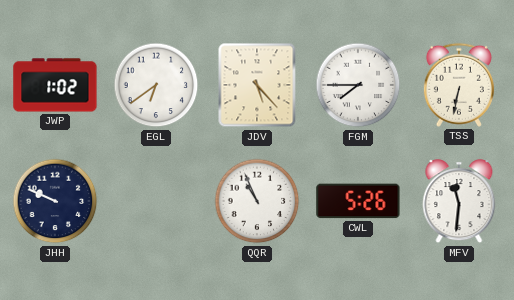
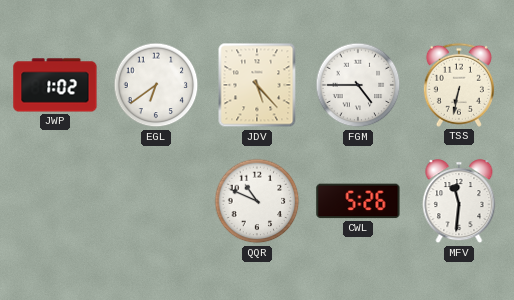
FGM: 7:45 -> 4:45
JHH: 9:49 -> none
QQR: 10:56 -> 10:49
